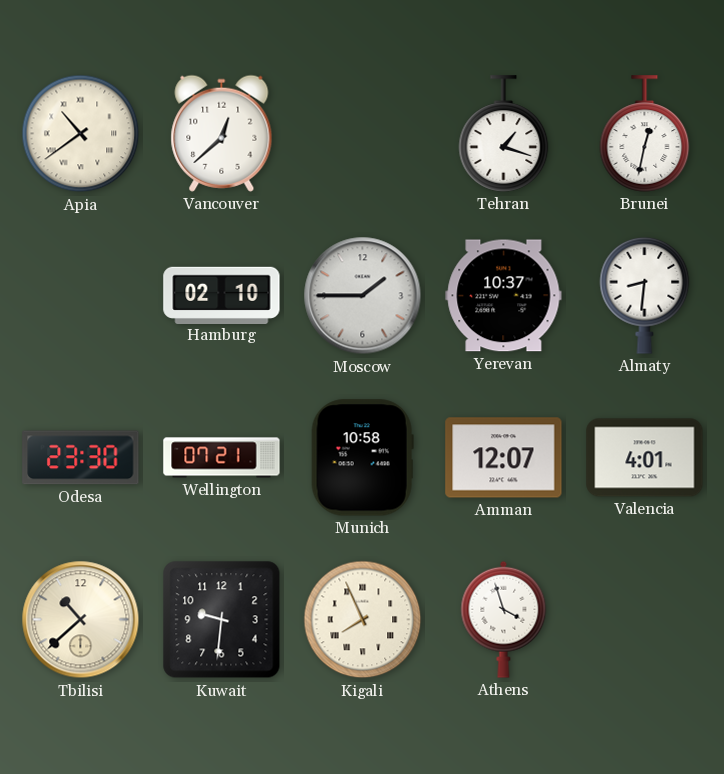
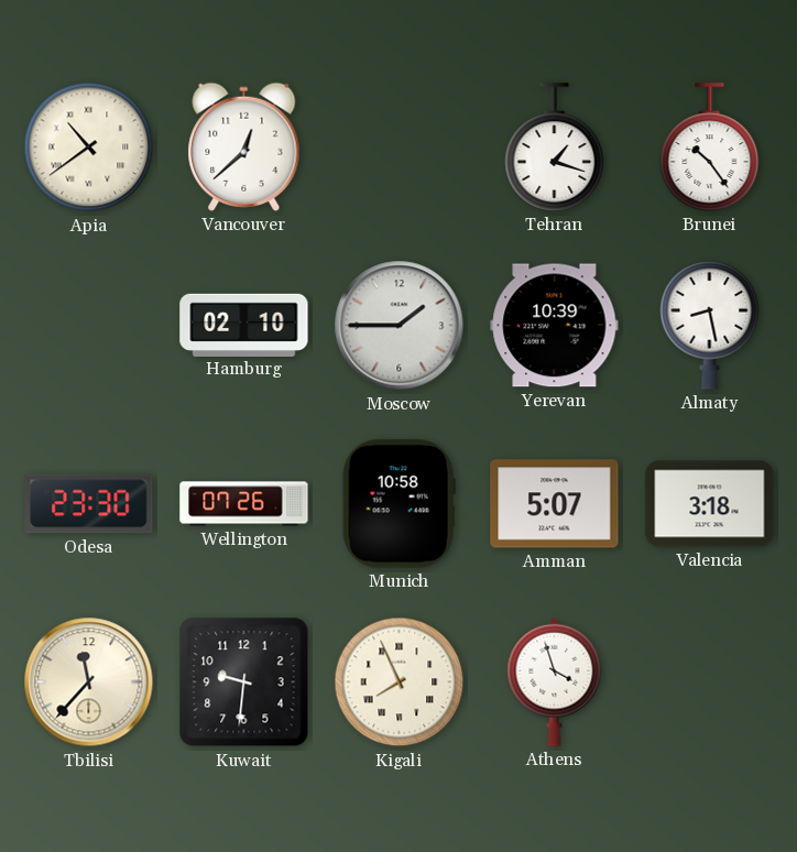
Brunei: 12:32 -> 10:24
Yerevan: 10:37 -> 10:39
Almaty: 8:31 -> 8:28
Wellington: 07:21 -> 07:26
Amman: 12:07 -> 5:07
Valencia: 4:01 -> 3:18
Tbilisi: 10:38 -> 11:37
